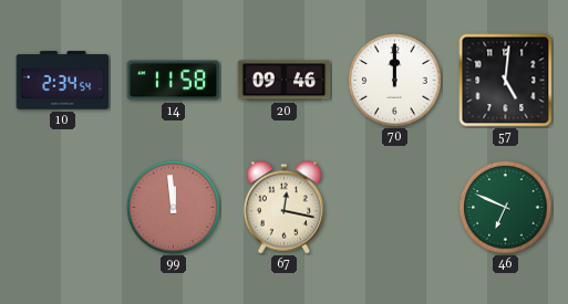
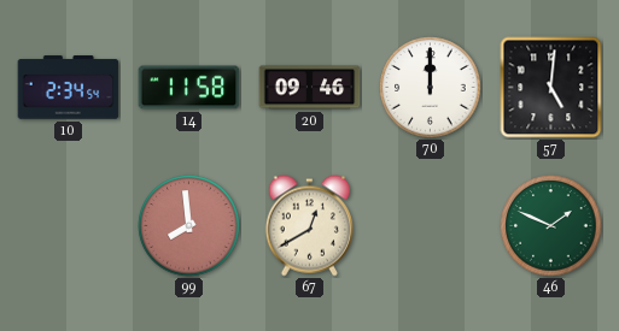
99: 11:59 -> 7:59
67: 12:17 -> 12:40
46: 6:49 -> 1:49
